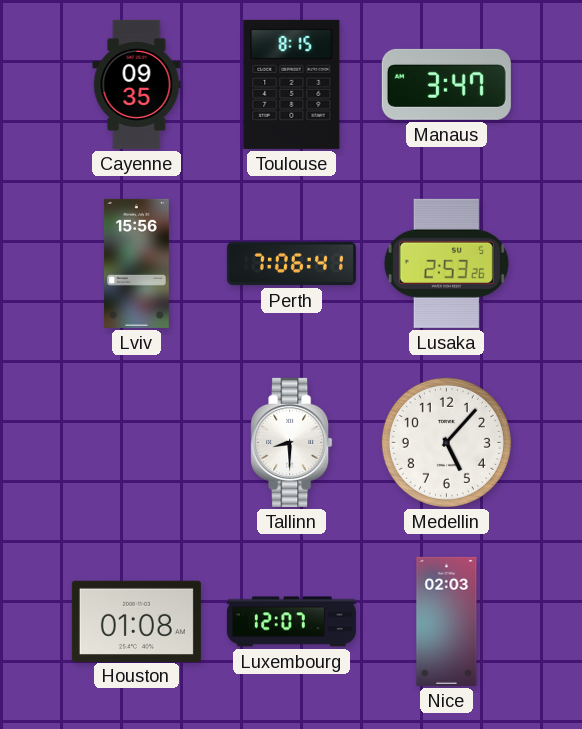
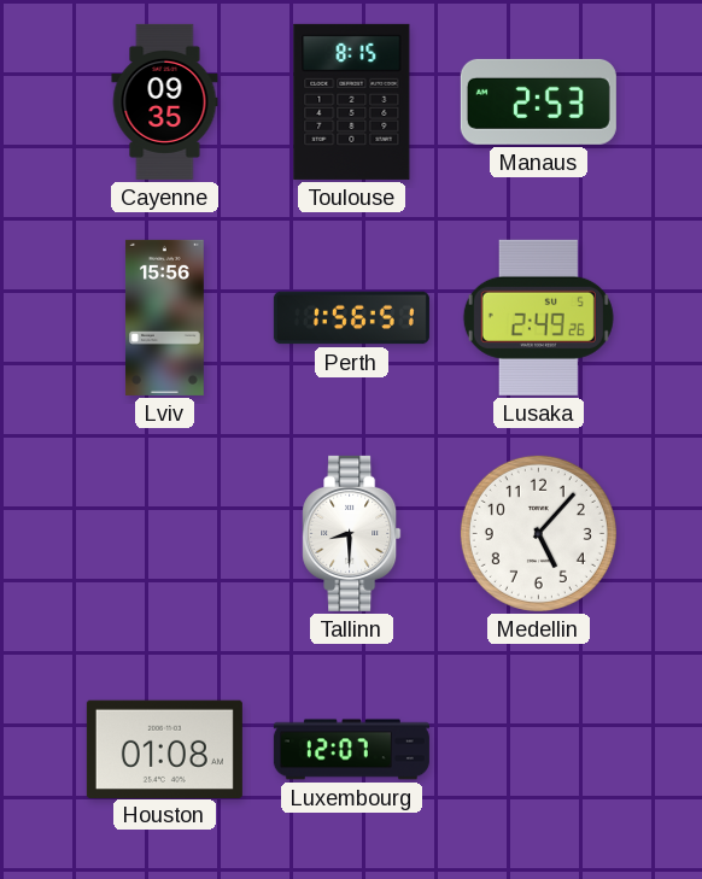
Manaus: 3:47 -> 2:53
Perth: 7:06 -> 1:56
Lusaka: 2:53 -> 2:49
Nice: 02:03 -> none
